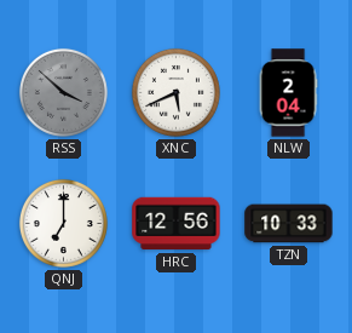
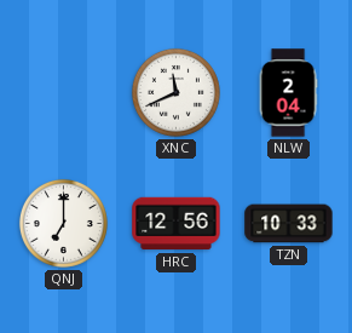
RSS: 3:52 -> none
XNC: 5:41 -> 11:41
